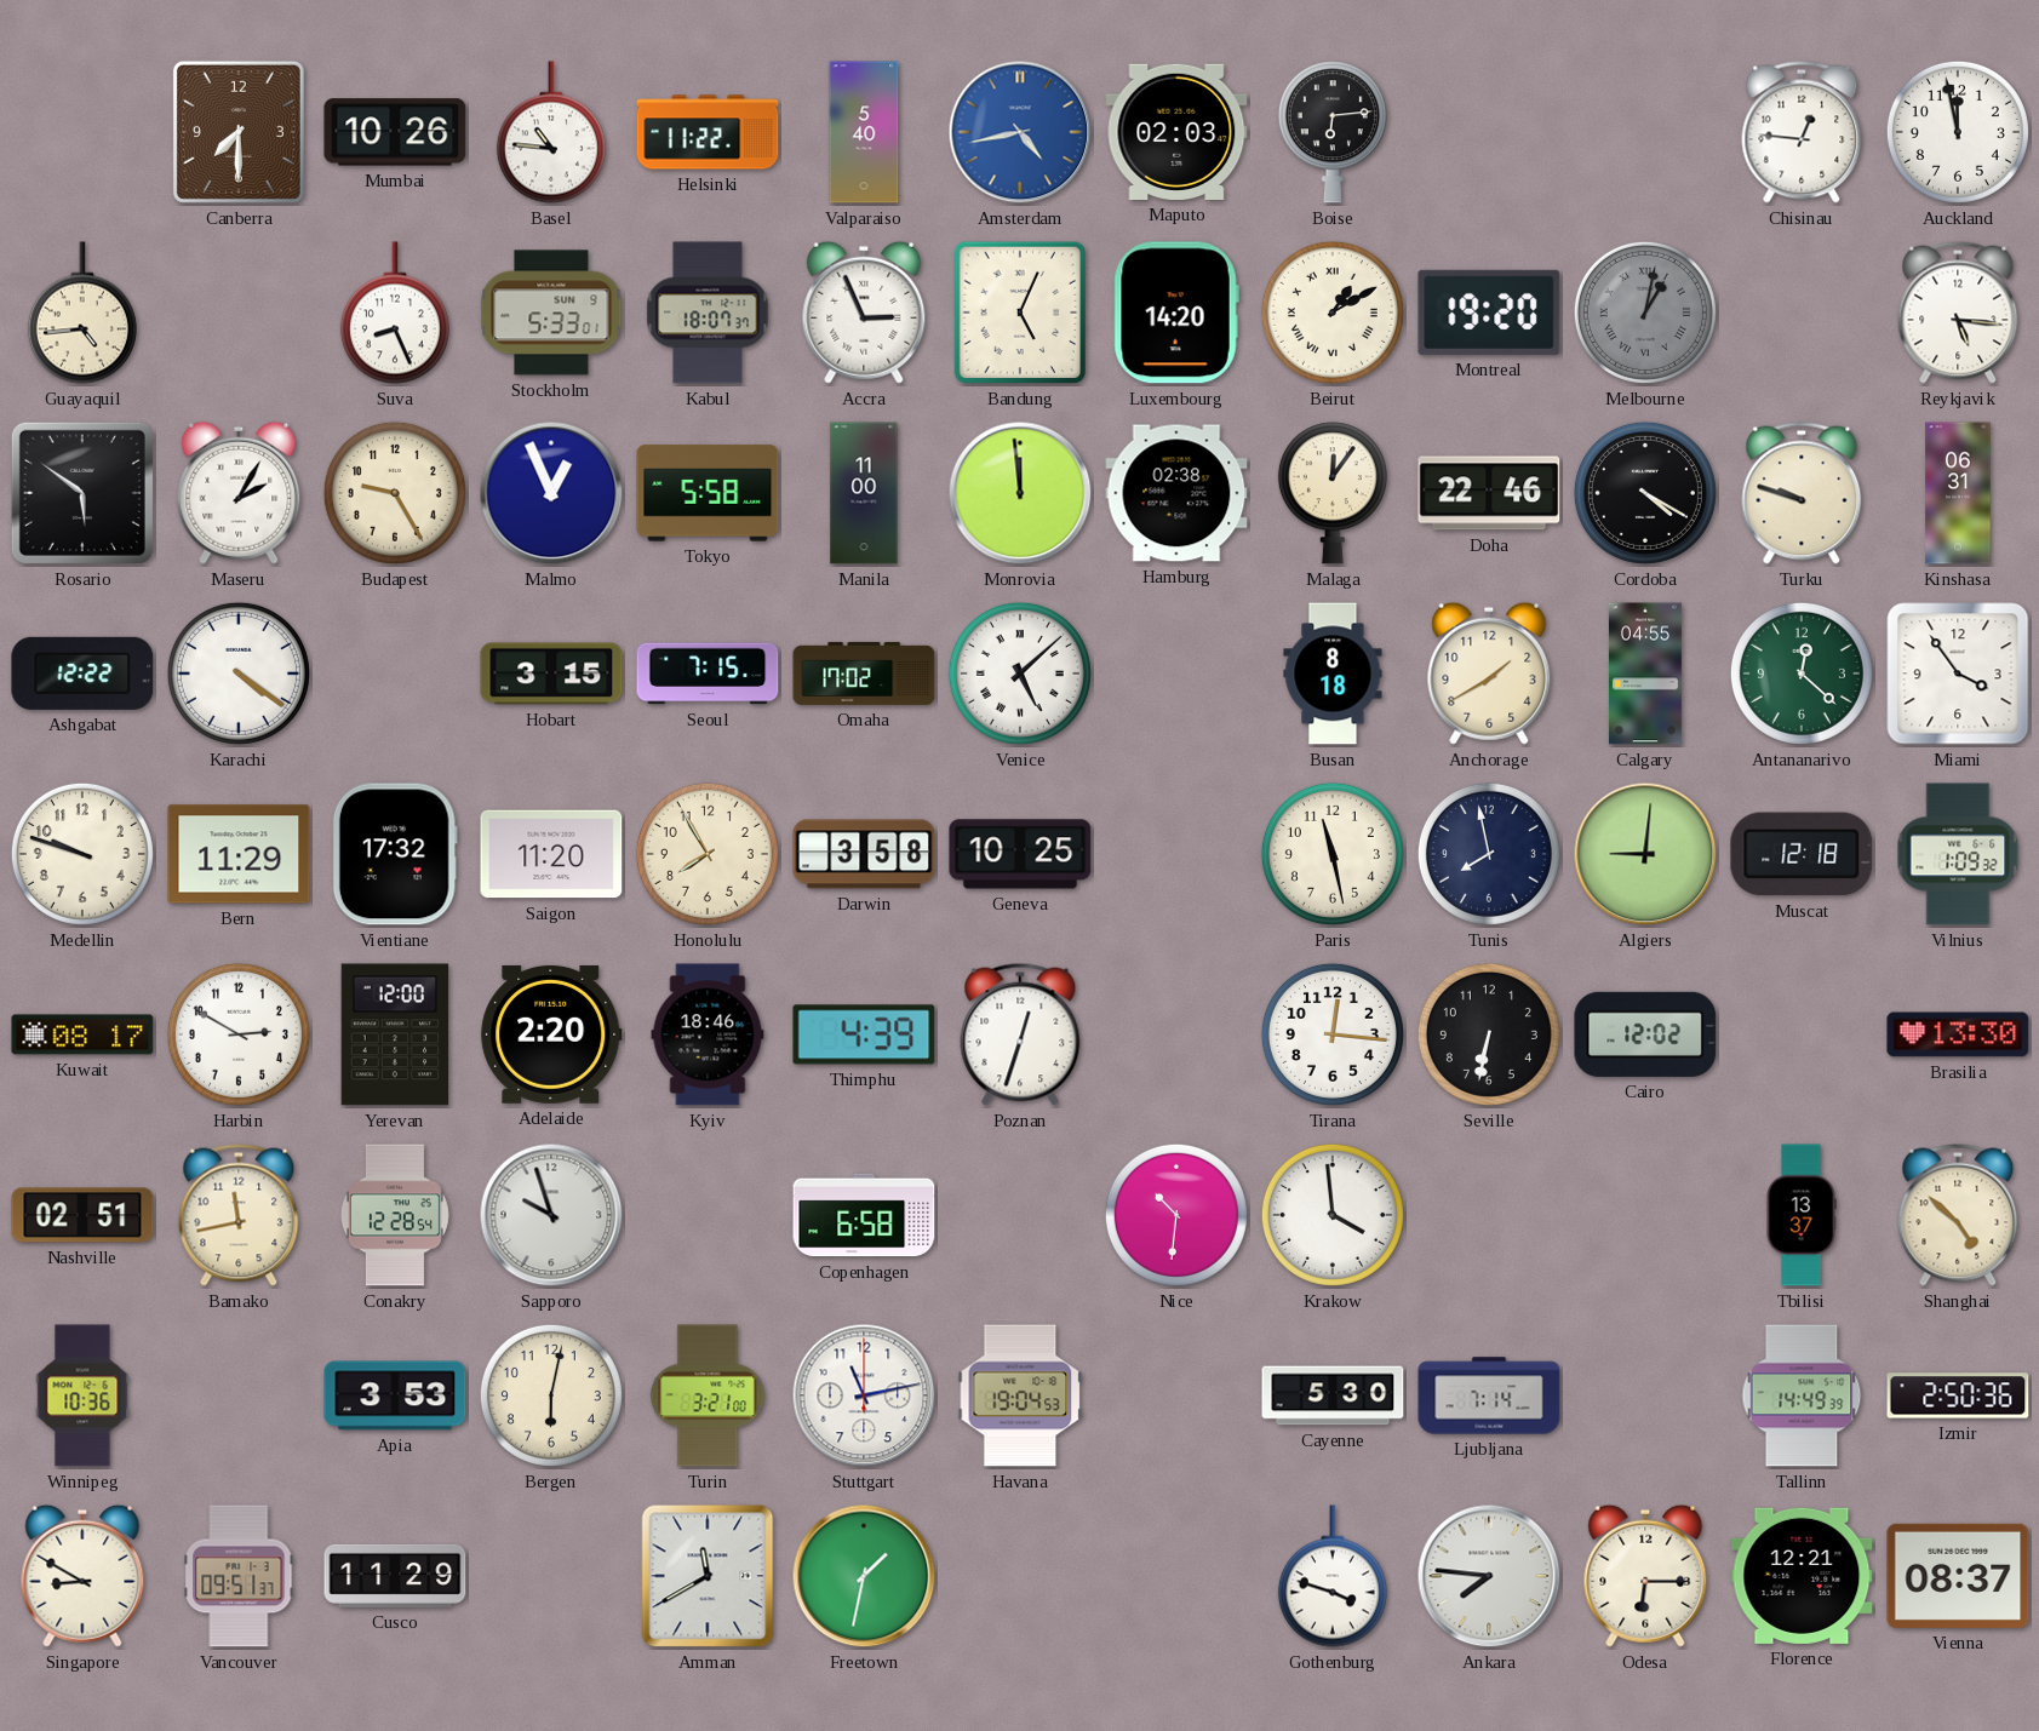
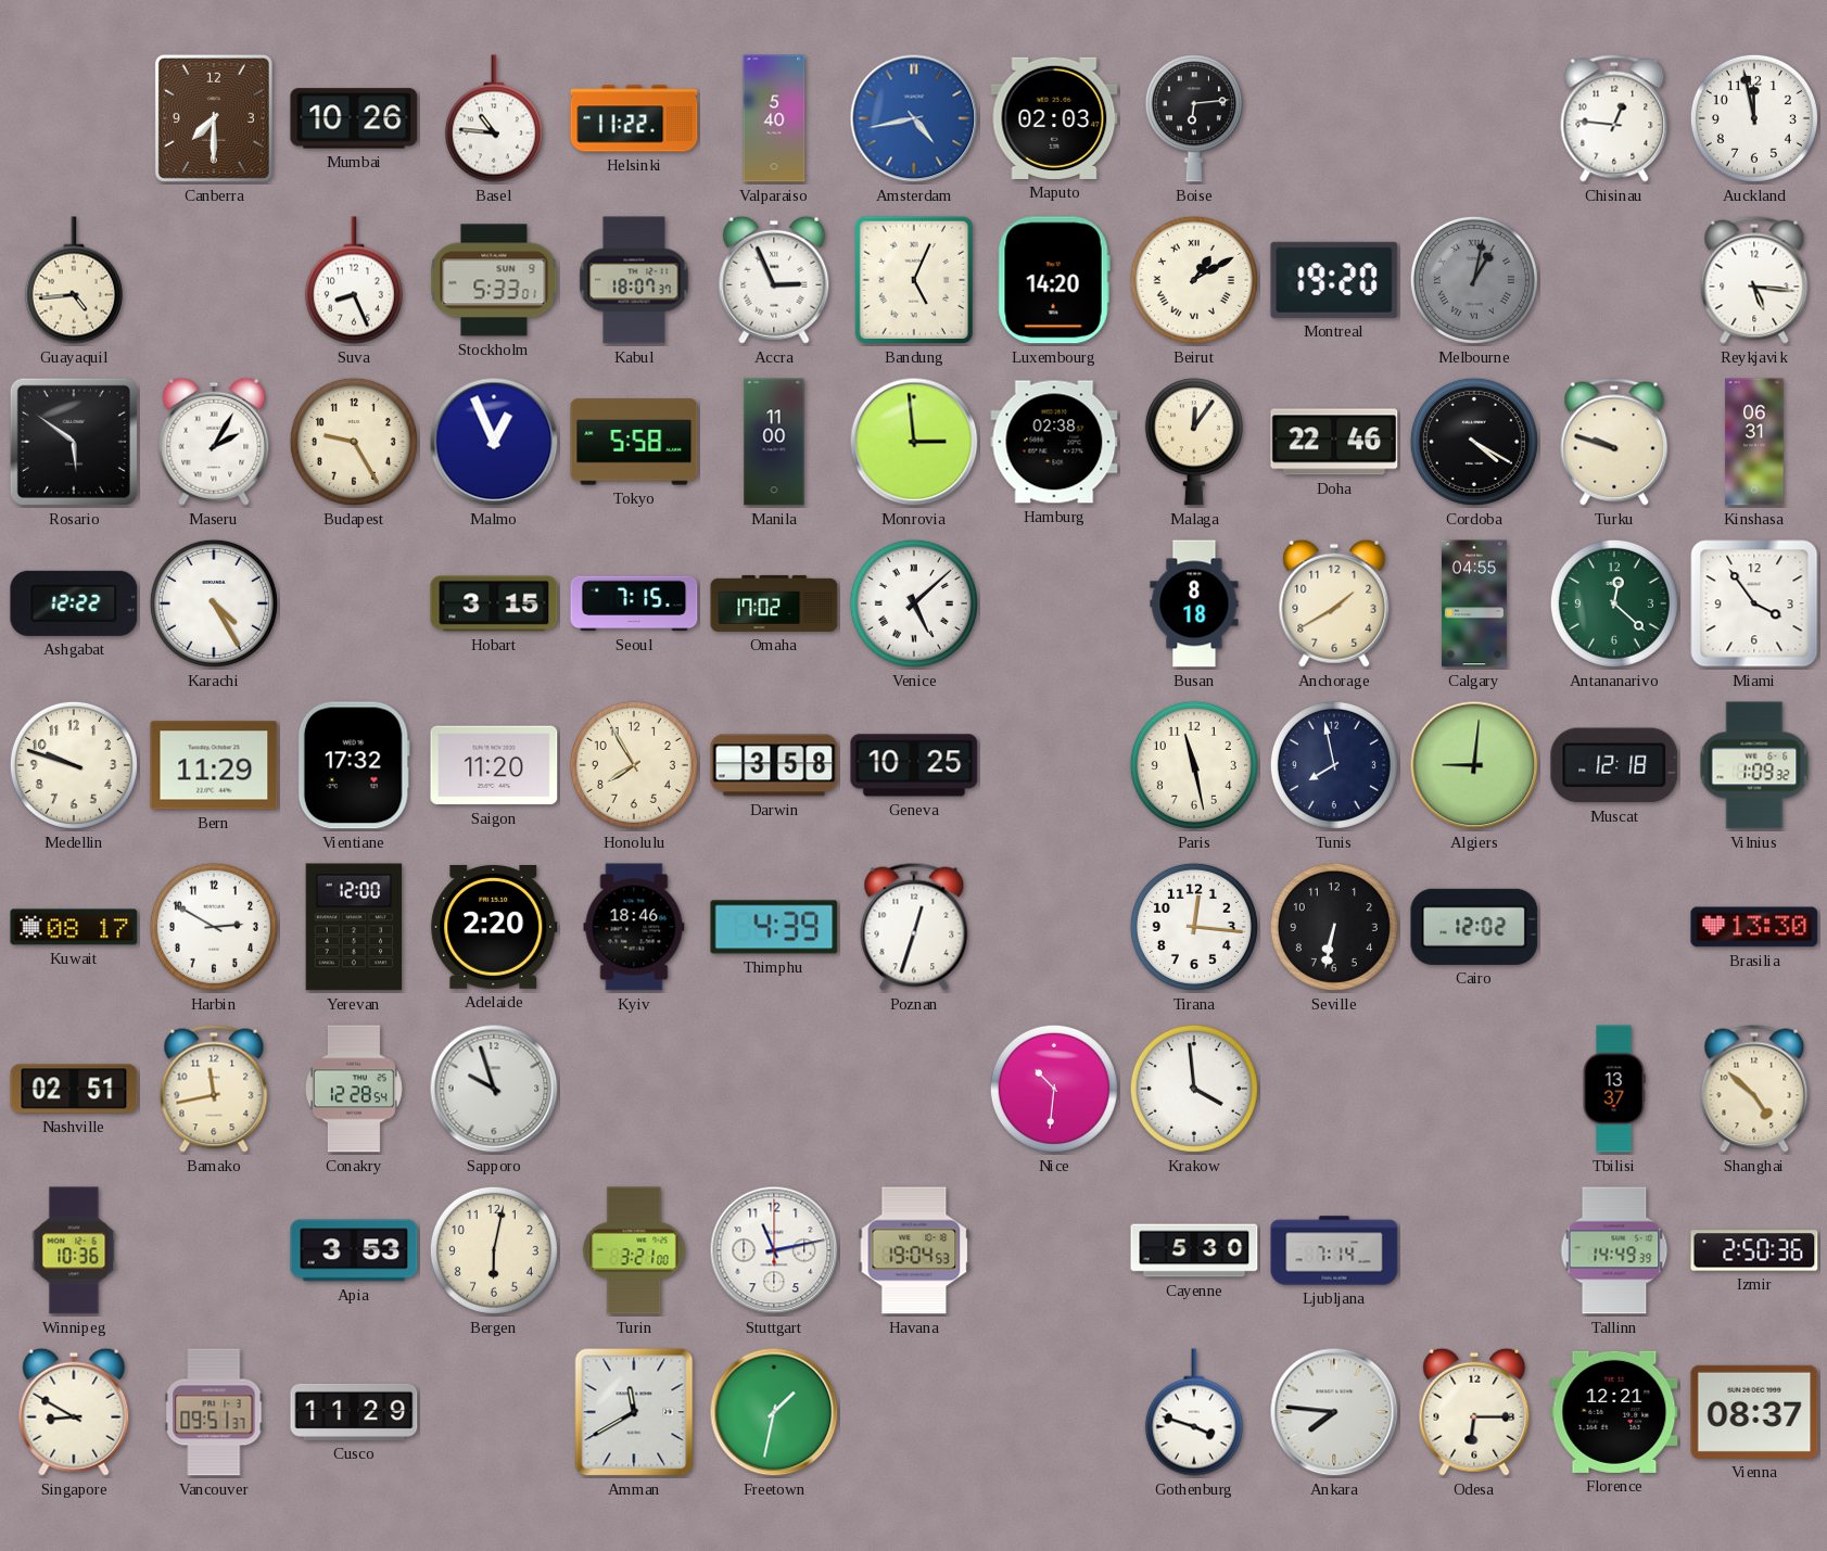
Monrovia: 11:59 -> 2:59
Karachi: 4:21 -> 4:25
Copenhagen: 6:58 -> none
